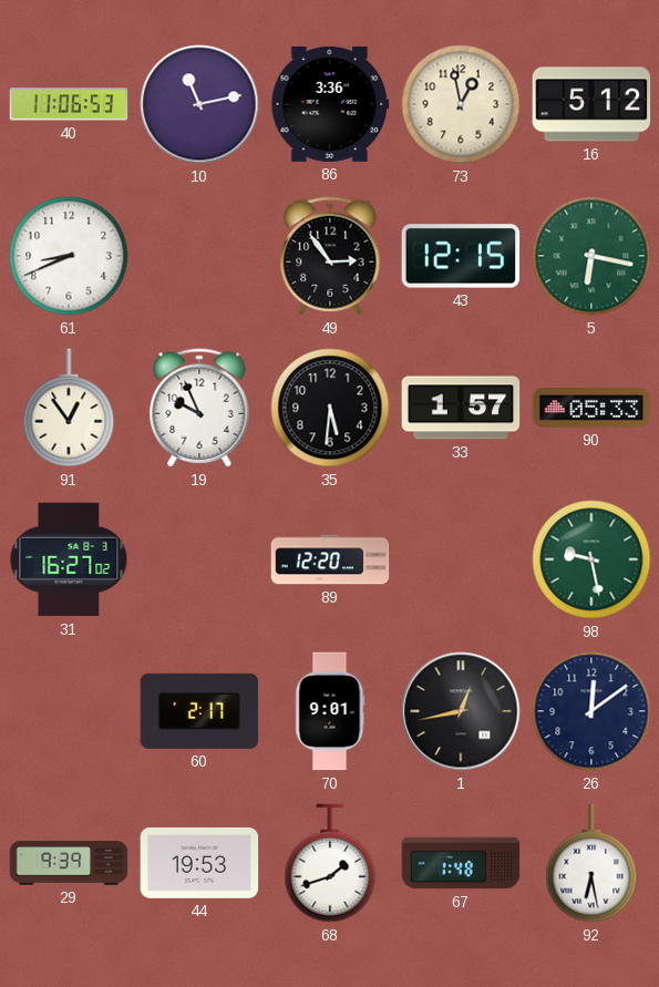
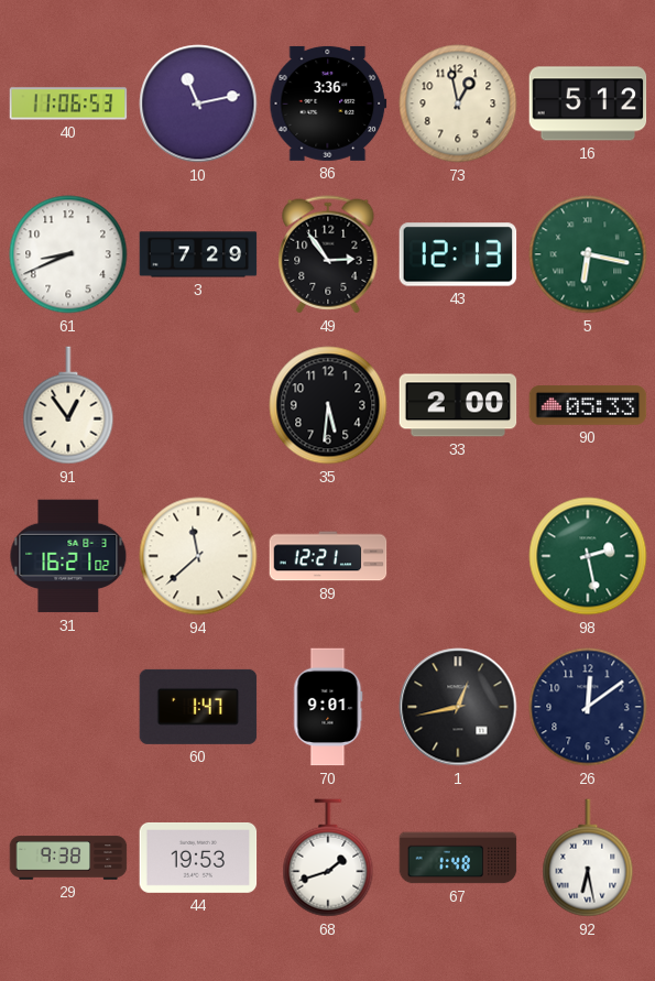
3: none -> 7:29
43: 12:15 -> 12:13
19: 9:56 -> none
33: 1:57 -> 2:00
31: 16:27 -> 16:21
94: none -> 11:38
89: 12:20 -> 12:21
98: 9:28 -> 2:28
60: 2:17 -> 1:47
29: 9:39 -> 9:38
